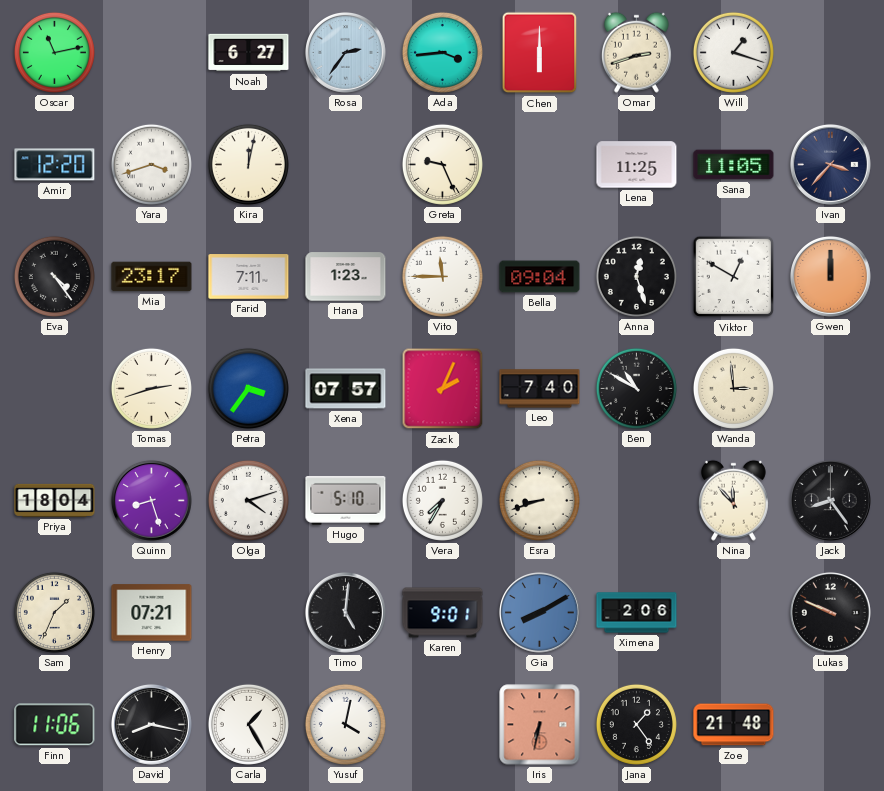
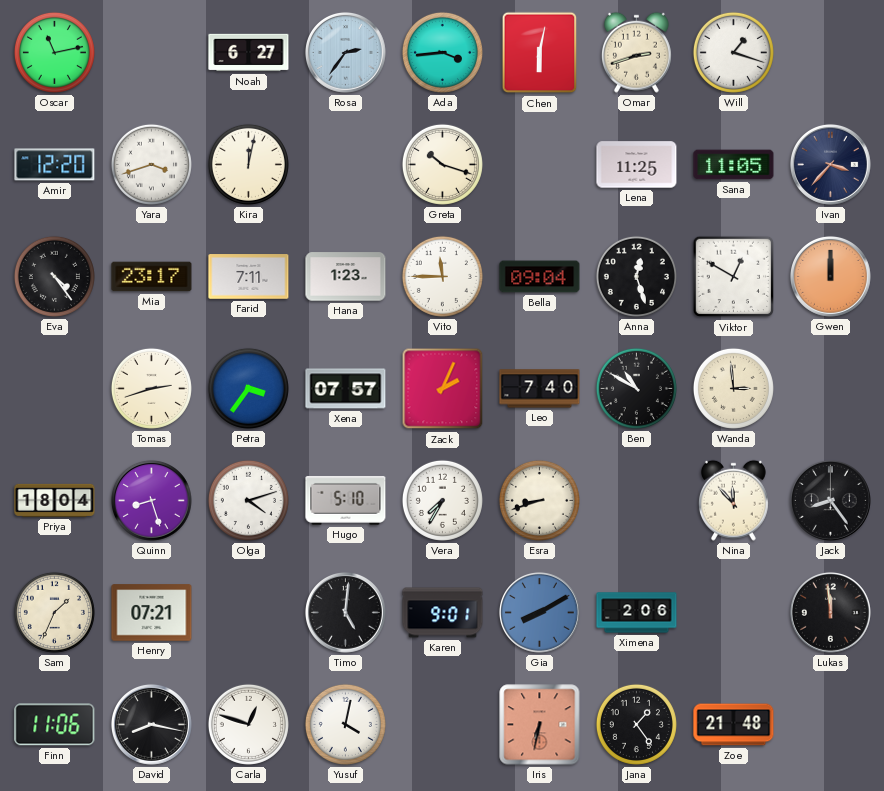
Chen: 6:00 -> 6:02
Greta: 9:26 -> 10:18
Lukas: 9:49 -> 11:59
Carla: 1:25 -> 12:48
